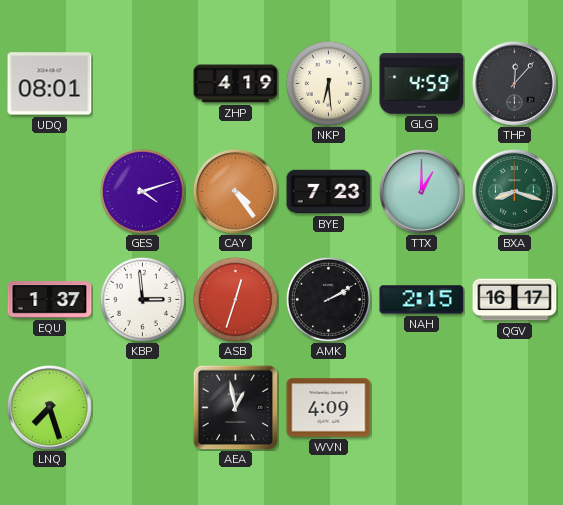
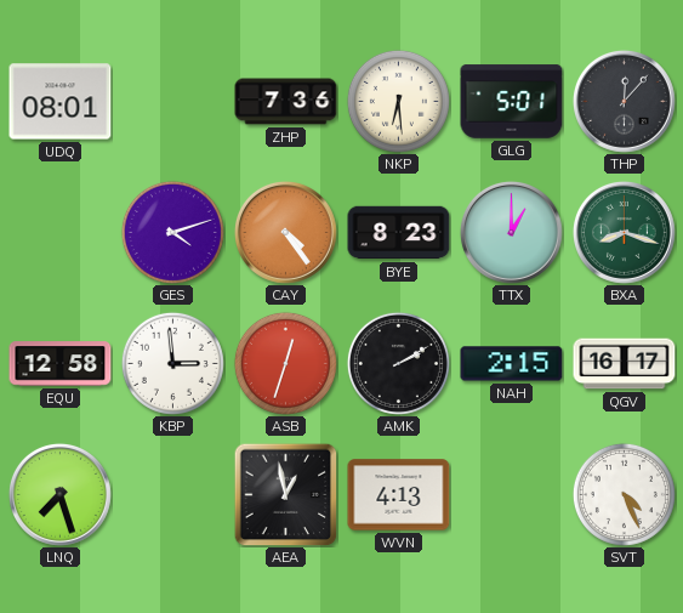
ZHP: 4:19 -> 7:36
GLG: 4:59 -> 5:01
BYE: 7:23 -> 8:23
EQU: 1:37 -> 12:58
WVN: 4:09 -> 4:13
SVT: none -> 4:26
